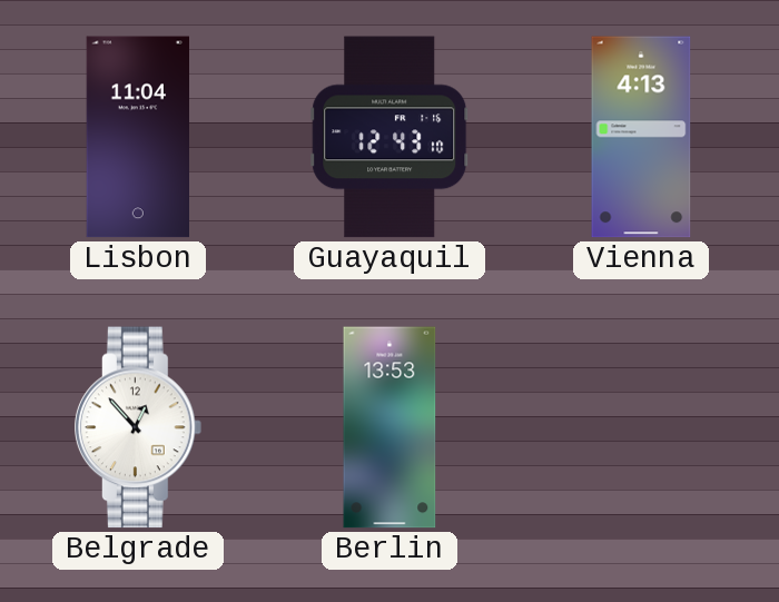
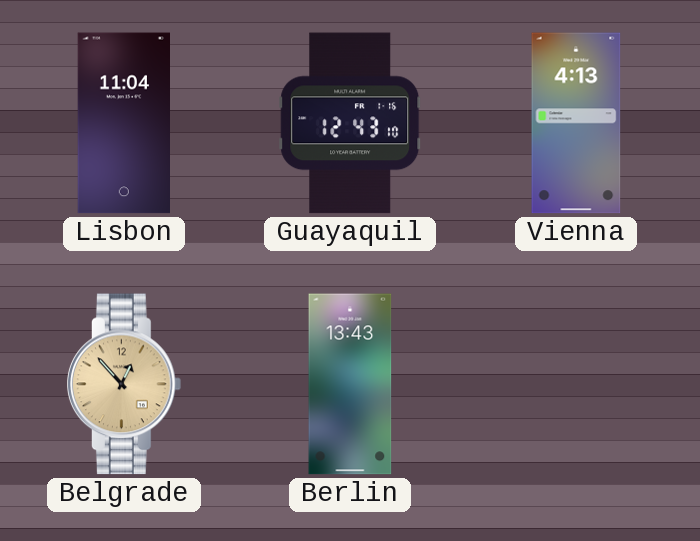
Belgrade dial: white -> champagne
Berlin: 13:53 -> 13:43
